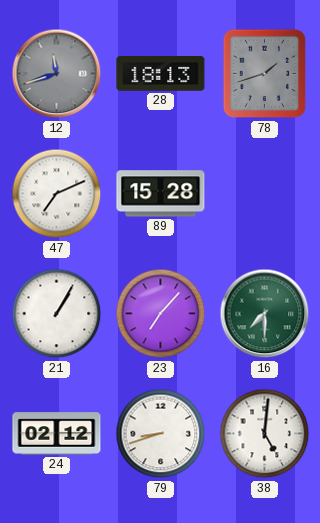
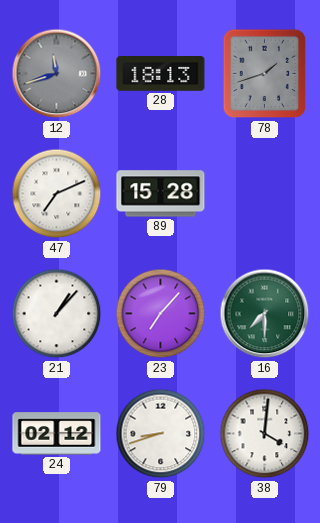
21: 1:05 -> 1:07
38: 5:01 -> 4:01
